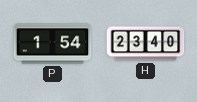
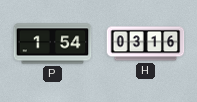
H: 23:40 -> 03:16
